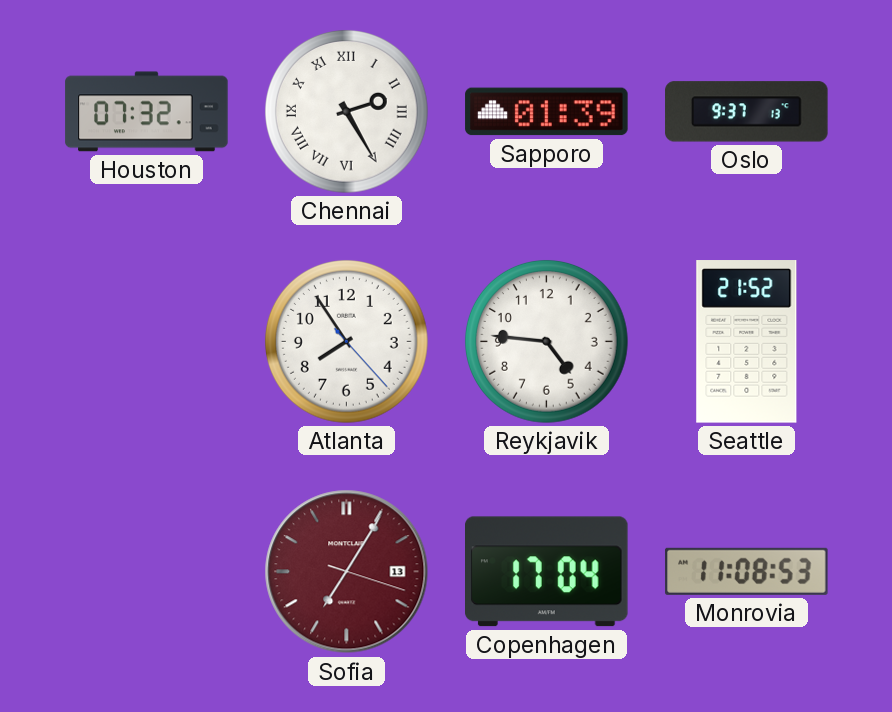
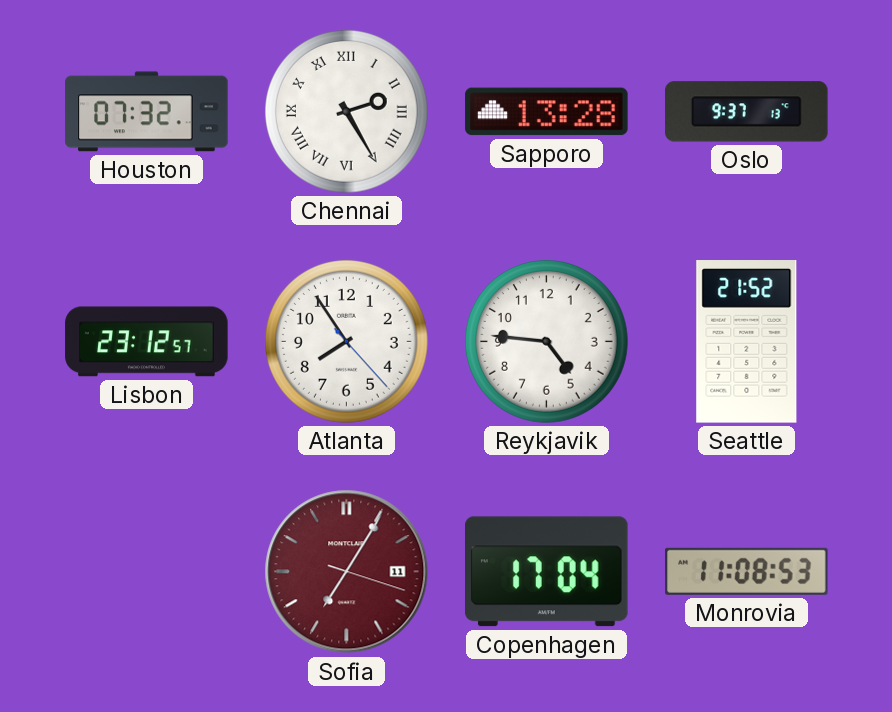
Sapporo: 01:39 -> 13:28
Lisbon: none -> 23:12
Sofia date: 13 -> 11
